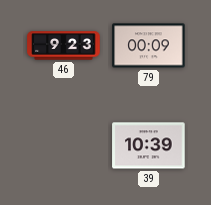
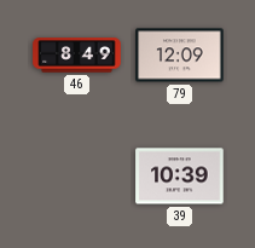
46: 9:23 -> 8:49
79: 00:09 -> 12:09
